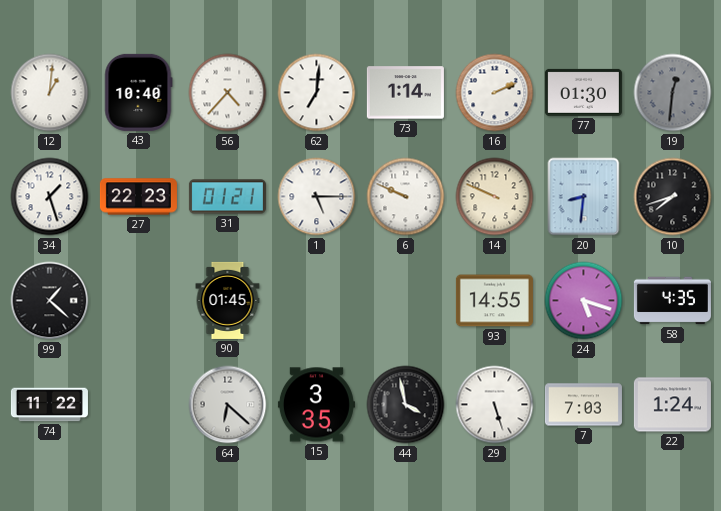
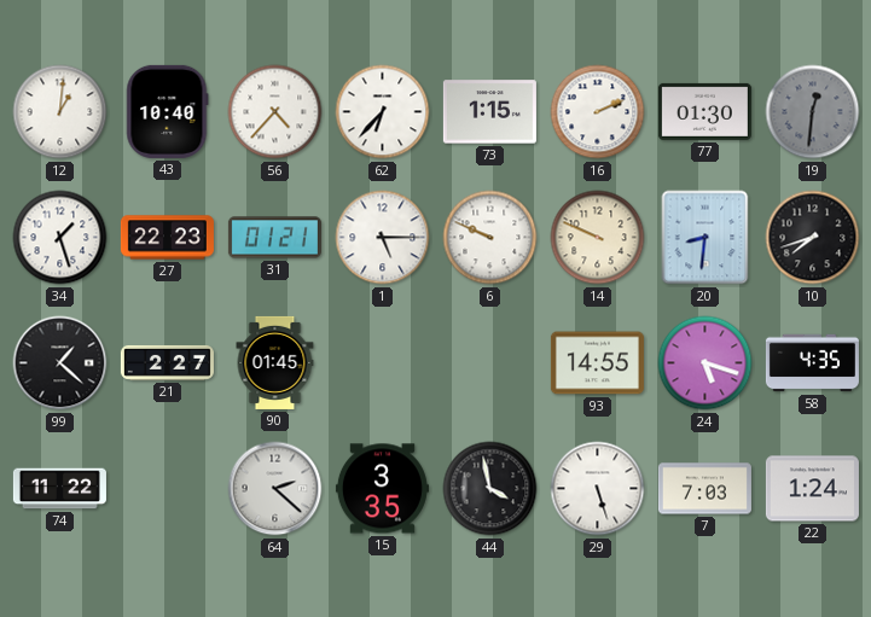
62: 7:01 -> 6:37
73: 1:14 -> 1:15
21: none -> 2:27
64: 6:22 -> 2:22
